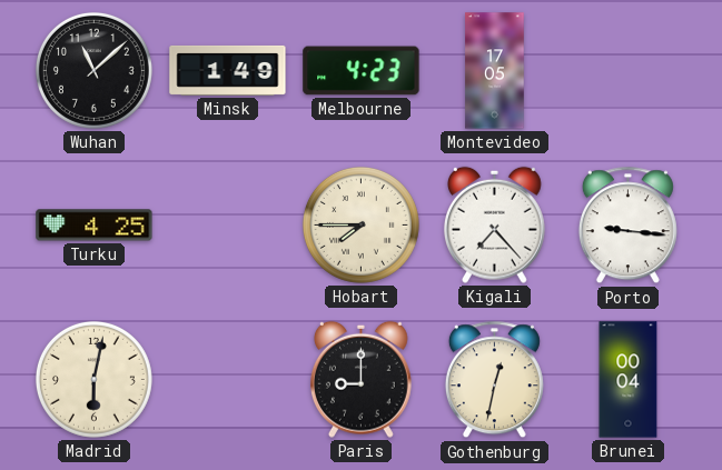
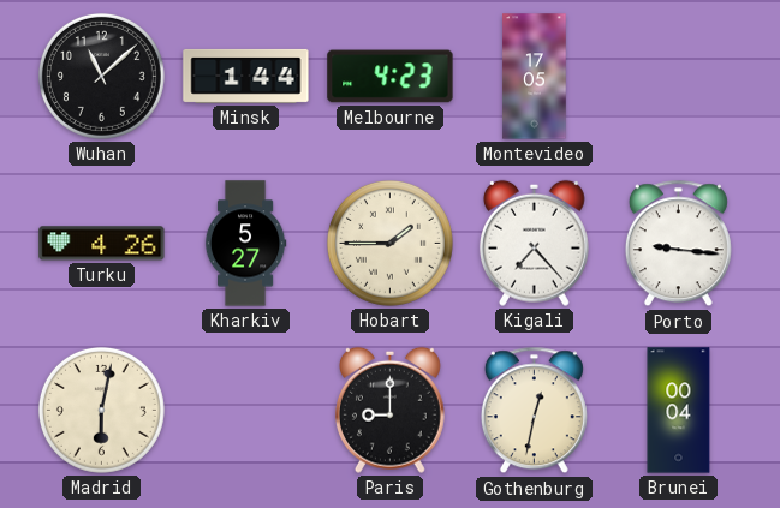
Minsk: 1:49 -> 1:44
Turku: 4:25 -> 4:26
Kharkiv: none -> 5:27
Hobart: 7:45 -> 1:45
